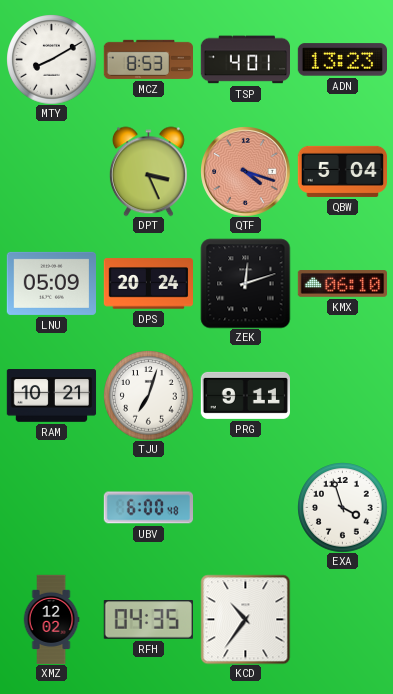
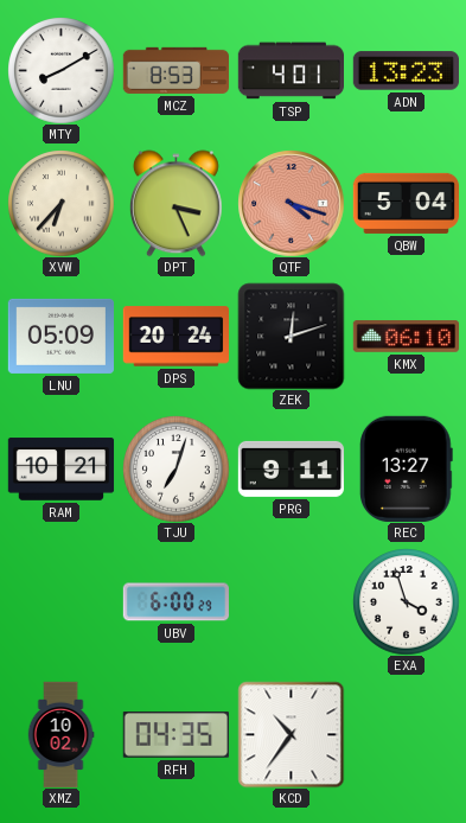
XVW: none -> 6:37
REC: none -> 13:27
UBV: 6:00:48 -> 6:00:29
XMZ: 12:02 -> 10:02
